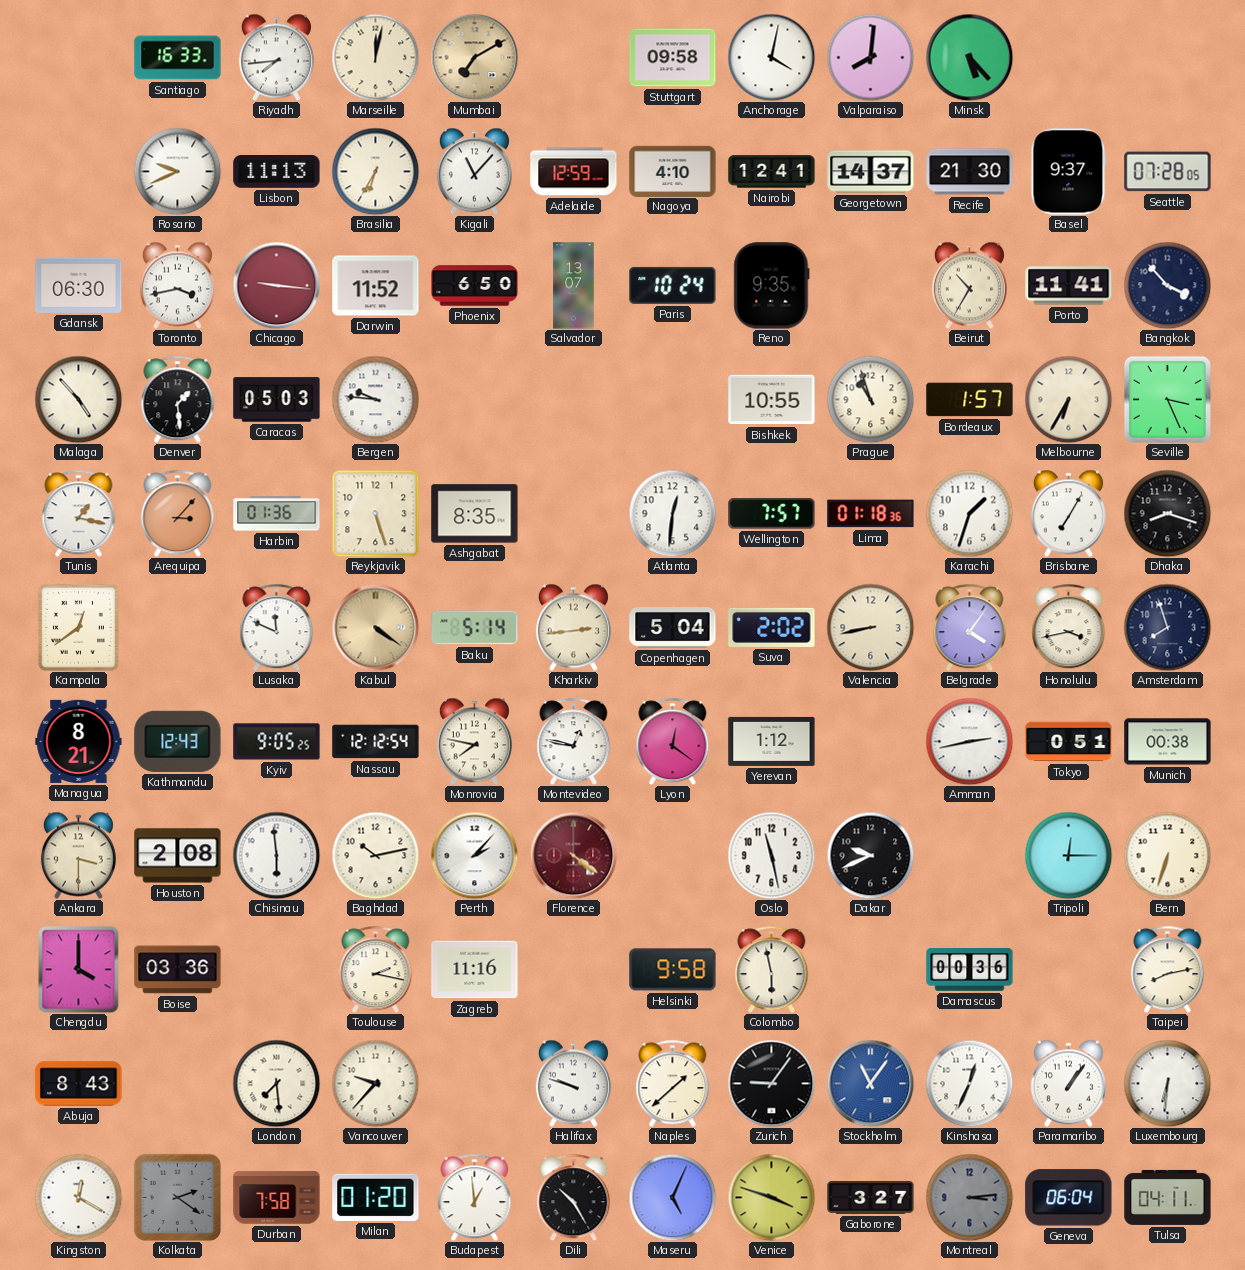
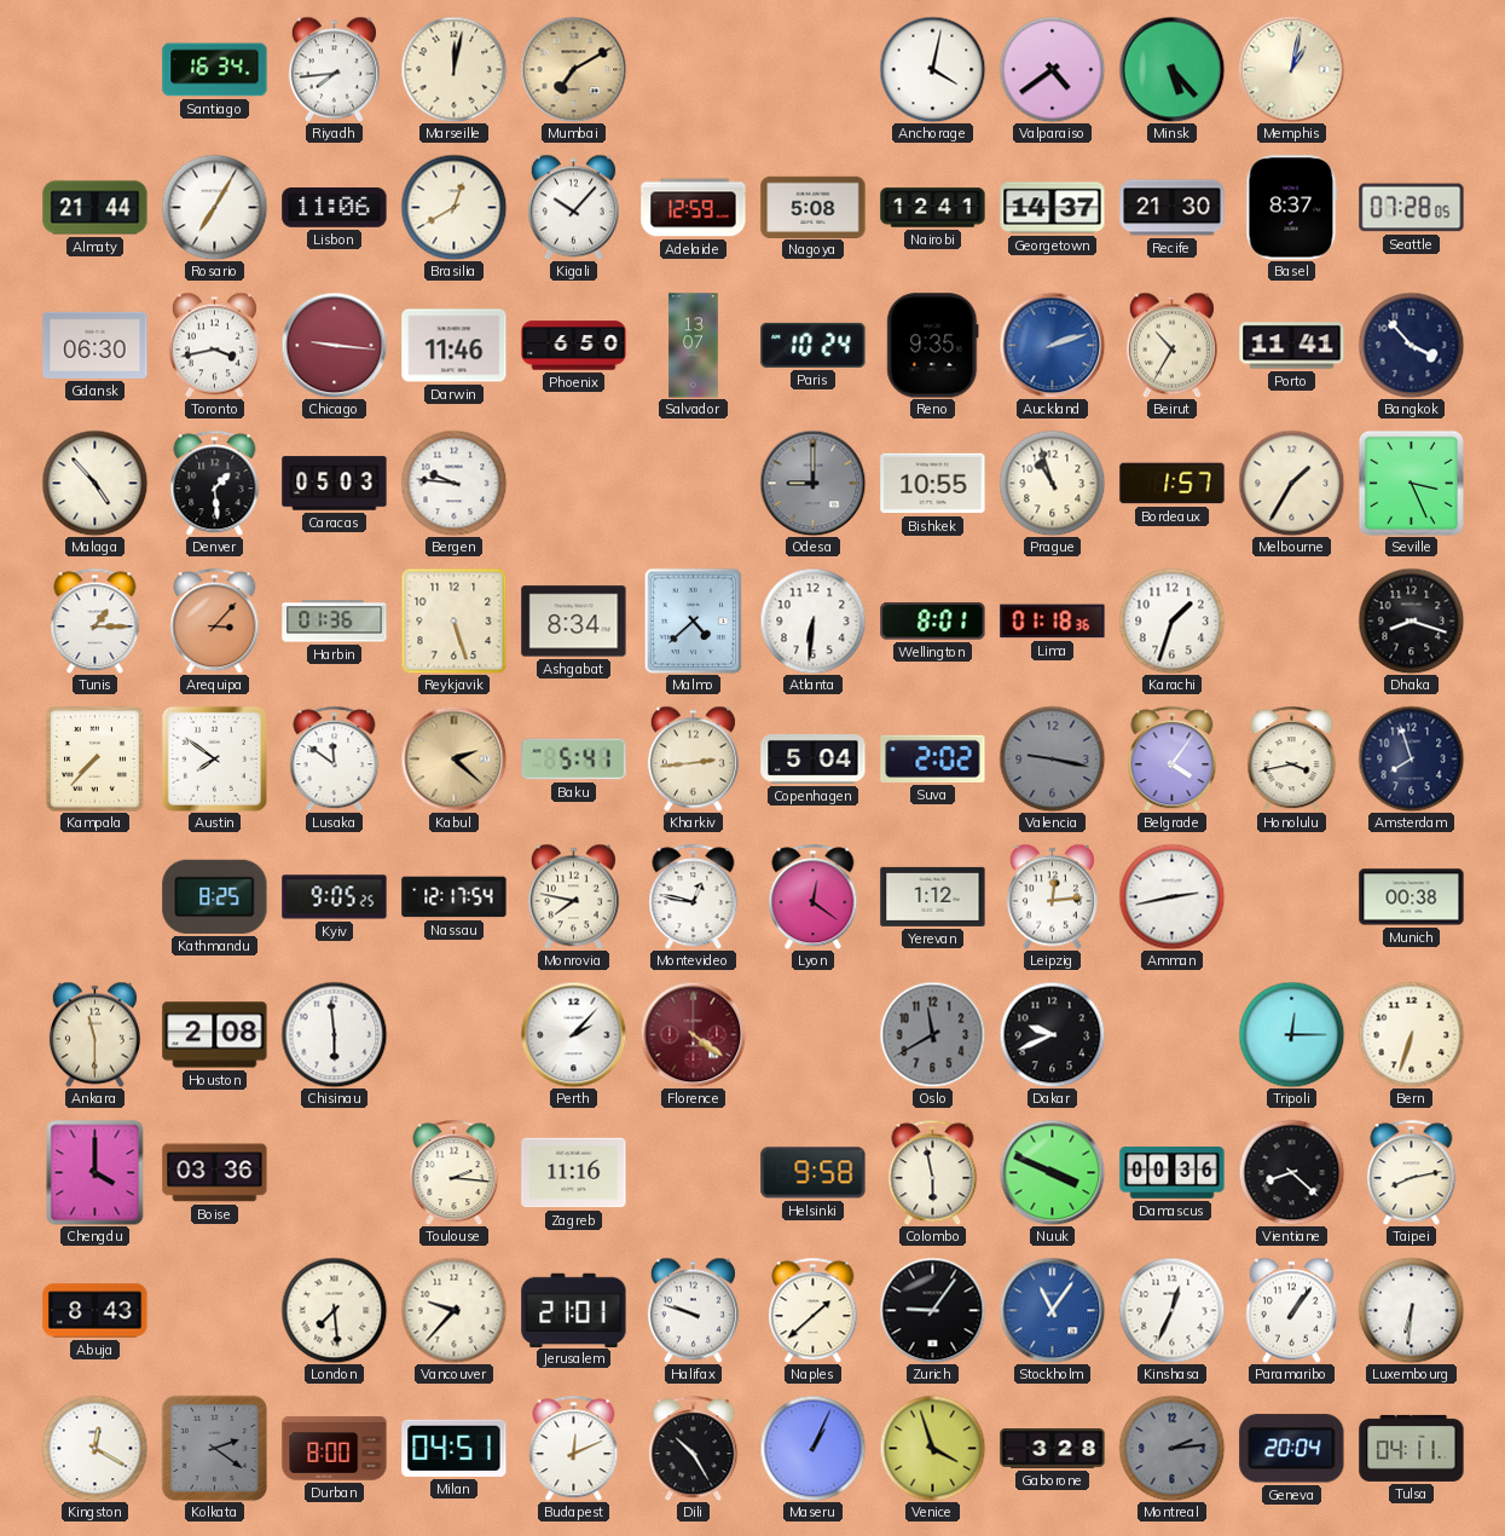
Santiago: 16:33 -> 16:34
Stuttgart: 09:58 -> none
Valparaiso: 8:01 -> 4:39
Memphis: none -> 1:02
Almaty: none -> 21:44
Rosario: 9:41 -> 7:05
Lisbon: 11:13 -> 11:06
Brasilia: 6:35 -> 12:40
Kigali: 11:07 -> 10:07
Nagoya: 4:10 -> 5:08
Basel: 9:37 -> 8:37
Darwin: 11:52 -> 11:46
Auckland: none -> 2:12
Odesa: none -> 9:00
Melbourne: 6:35 -> 1:35
Tunis: 1:17 -> 1:15
Ashgabat: 8:35 -> 8:34
Malmo: none -> 4:38
Atlanta: 12:31 -> 6:31
Wellington: 7:57 -> 8:01
Brisbane: 7:05 -> none
Kampala: 12:39 -> 7:37
Austin: none -> 7:51
Lusaka: 11:49 -> 11:51
Kabul: 4:21 -> 2:22
Baku: 5:14 -> 5:41
Valencia: 8:43 -> 9:17
Valencia dial: cream -> grey
Managua: 8:21 -> none
Kathmandu: 12:43 -> 8:25
Nassau: 12:12 -> 12:17
Leipzig: none -> 12:14
Tokyo: 0:51 -> none
Ankara: 3:30 -> 11:30
Baghdad: 10:13 -> none
Oslo: 11:28 -> 11:40
Oslo dial: white -> grey
Toulouse: 2:17 -> 2:16
Nuuk: none -> 3:49
Vientiane: none -> 8:22
Jerusalem: none -> 21:01
Durban: 7:58 -> 8:00
Milan: 01:20 -> 04:51
Budapest: 12:59 -> 12:11
Maseru: 5:04 -> 1:04
Venice: 3:48 -> 3:57
Gaborone: 3:27 -> 3:28
Montreal: 3:14 -> 2:14
Geneva: 06:04 -> 20:04
